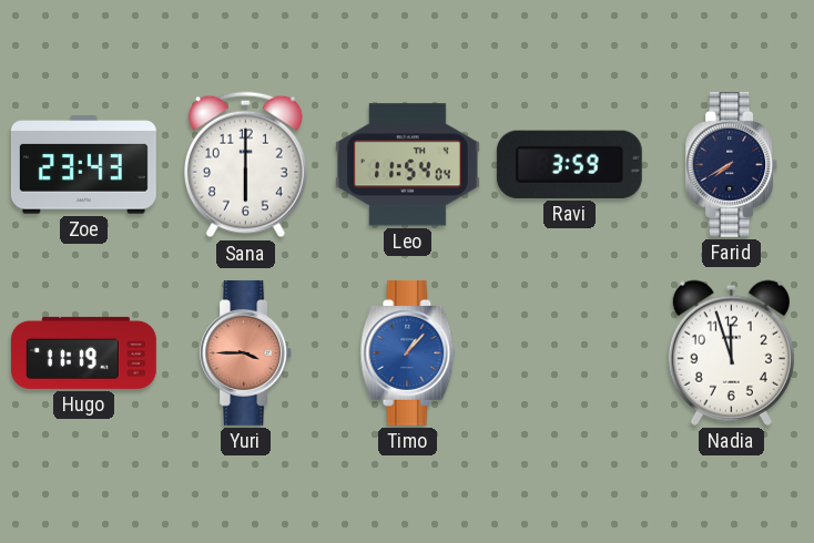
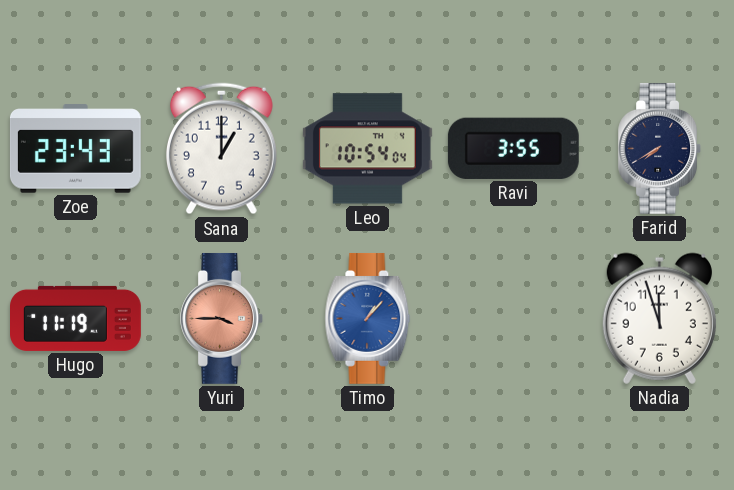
Sana: 6:00 -> 1:00
Leo: 11:54 -> 10:54
Ravi: 3:59 -> 3:55
